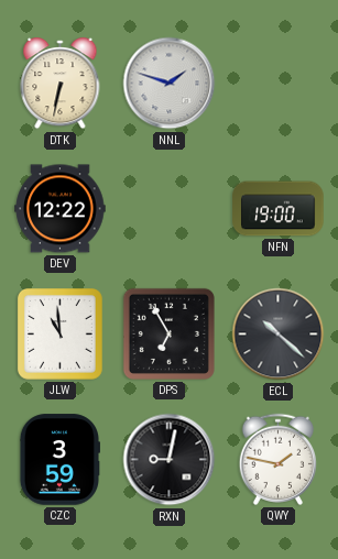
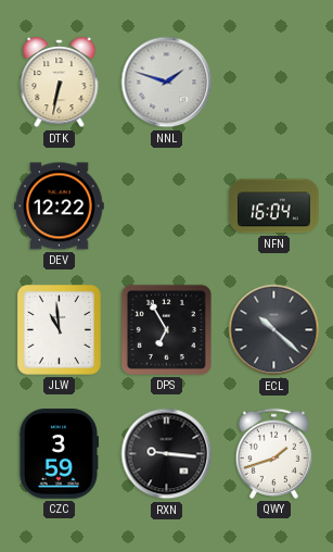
NFN: 19:00 -> 16:04
RXN: 9:02 -> 9:16
QWY: 1:47 -> 1:42
